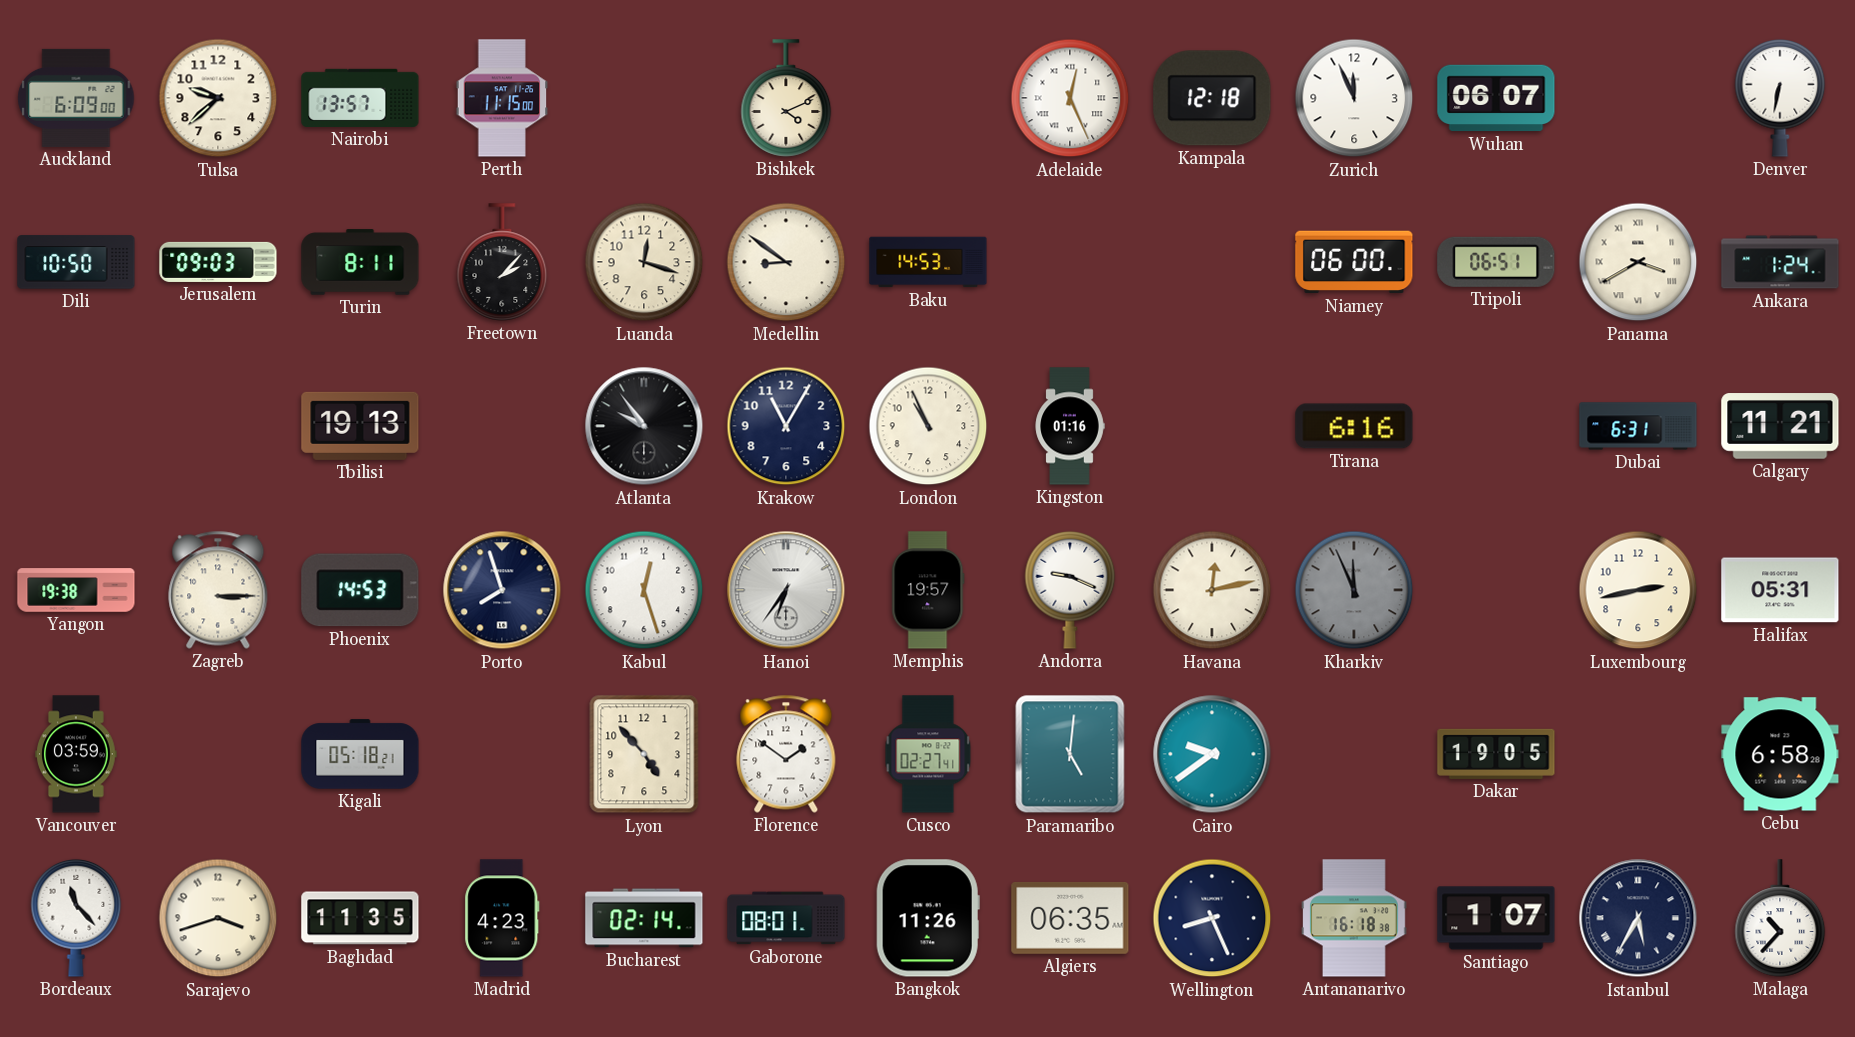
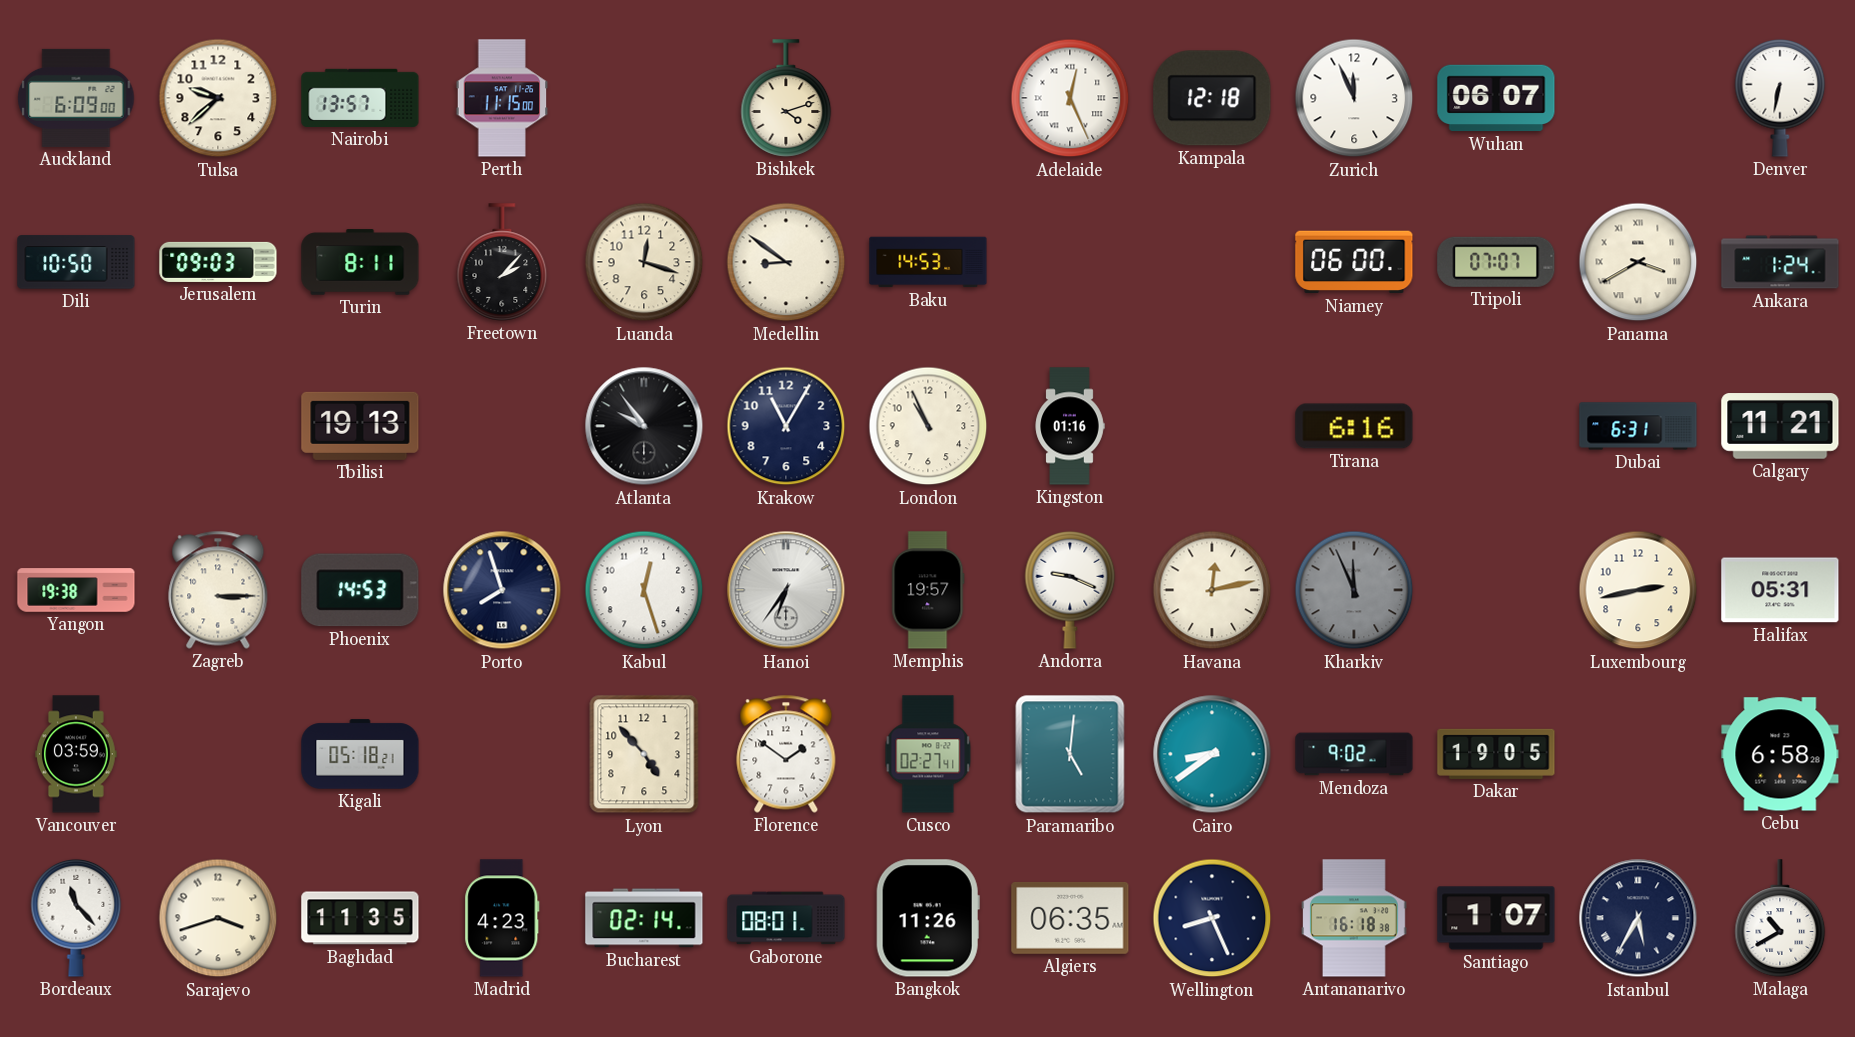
Bishkek: 4:11 -> 4:12
Tripoli: 06:51 -> 07:07
Cairo: 9:39 -> 8:39
Mendoza: none -> 9:02
Malaga: 10:37 -> 10:40
